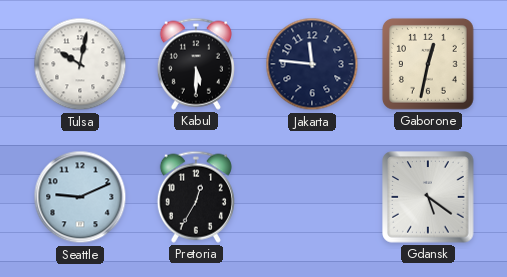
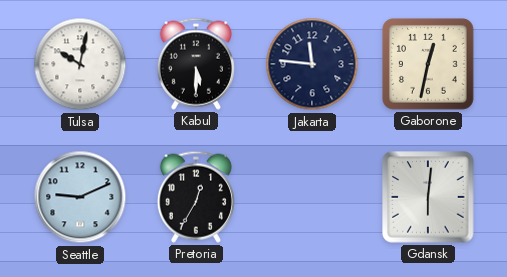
Gdansk: 5:21 -> 6:01
